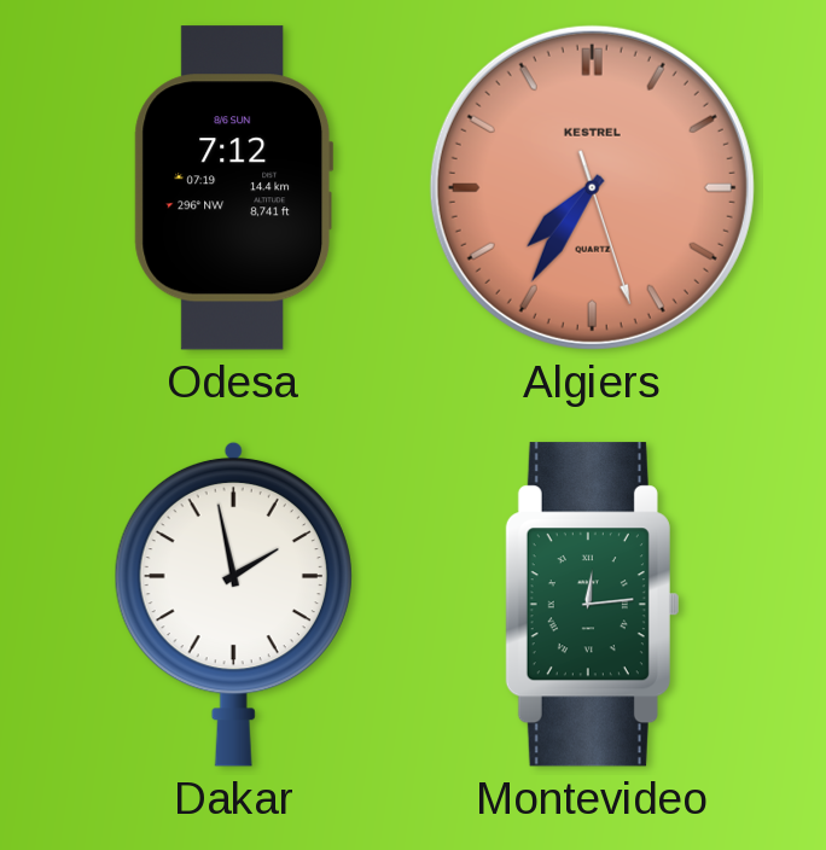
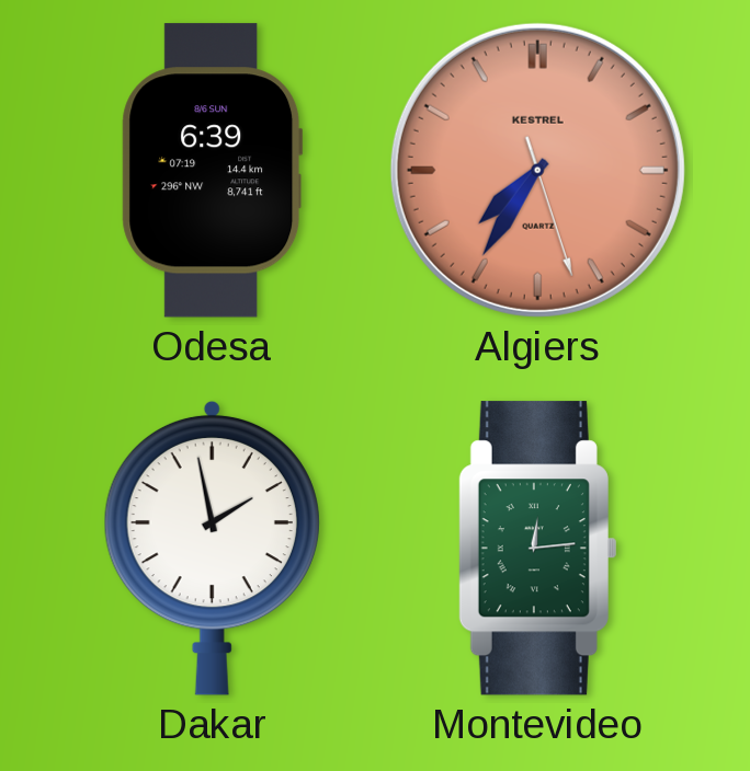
Odesa: 7:12 -> 6:39
